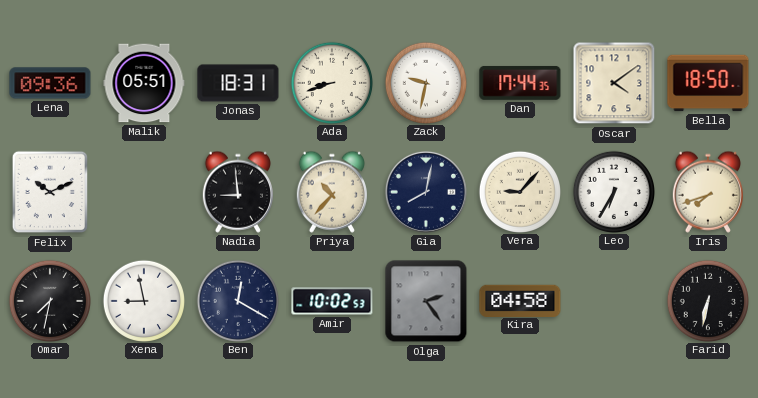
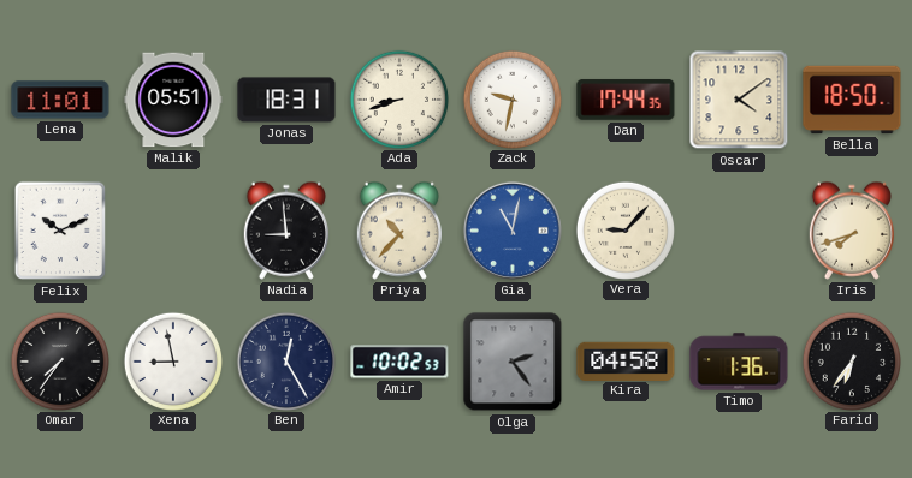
Lena: 09:36 -> 11:01
Gia: 8:02 -> 11:02
Gia dial: navy -> blue
Leo: 6:35 -> none
Omar: 7:32 -> 7:36
Ben: 12:20 -> 12:25
Timo: none -> 1:36
Farid: 6:32 -> 6:36
